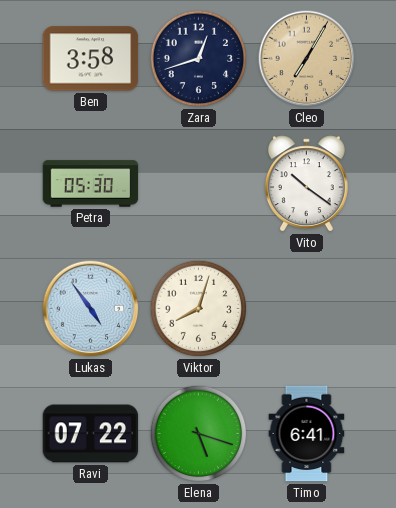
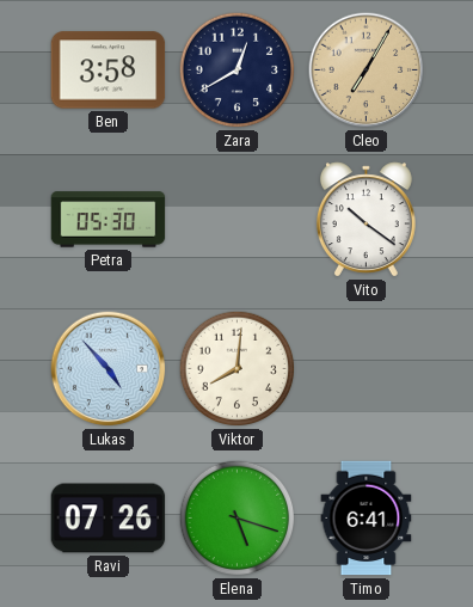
Zara: 12:42 -> 12:40
Lukas: 4:54 -> 4:53
Viktor: 8:03 -> 8:01
Ravi: 07:22 -> 07:26
